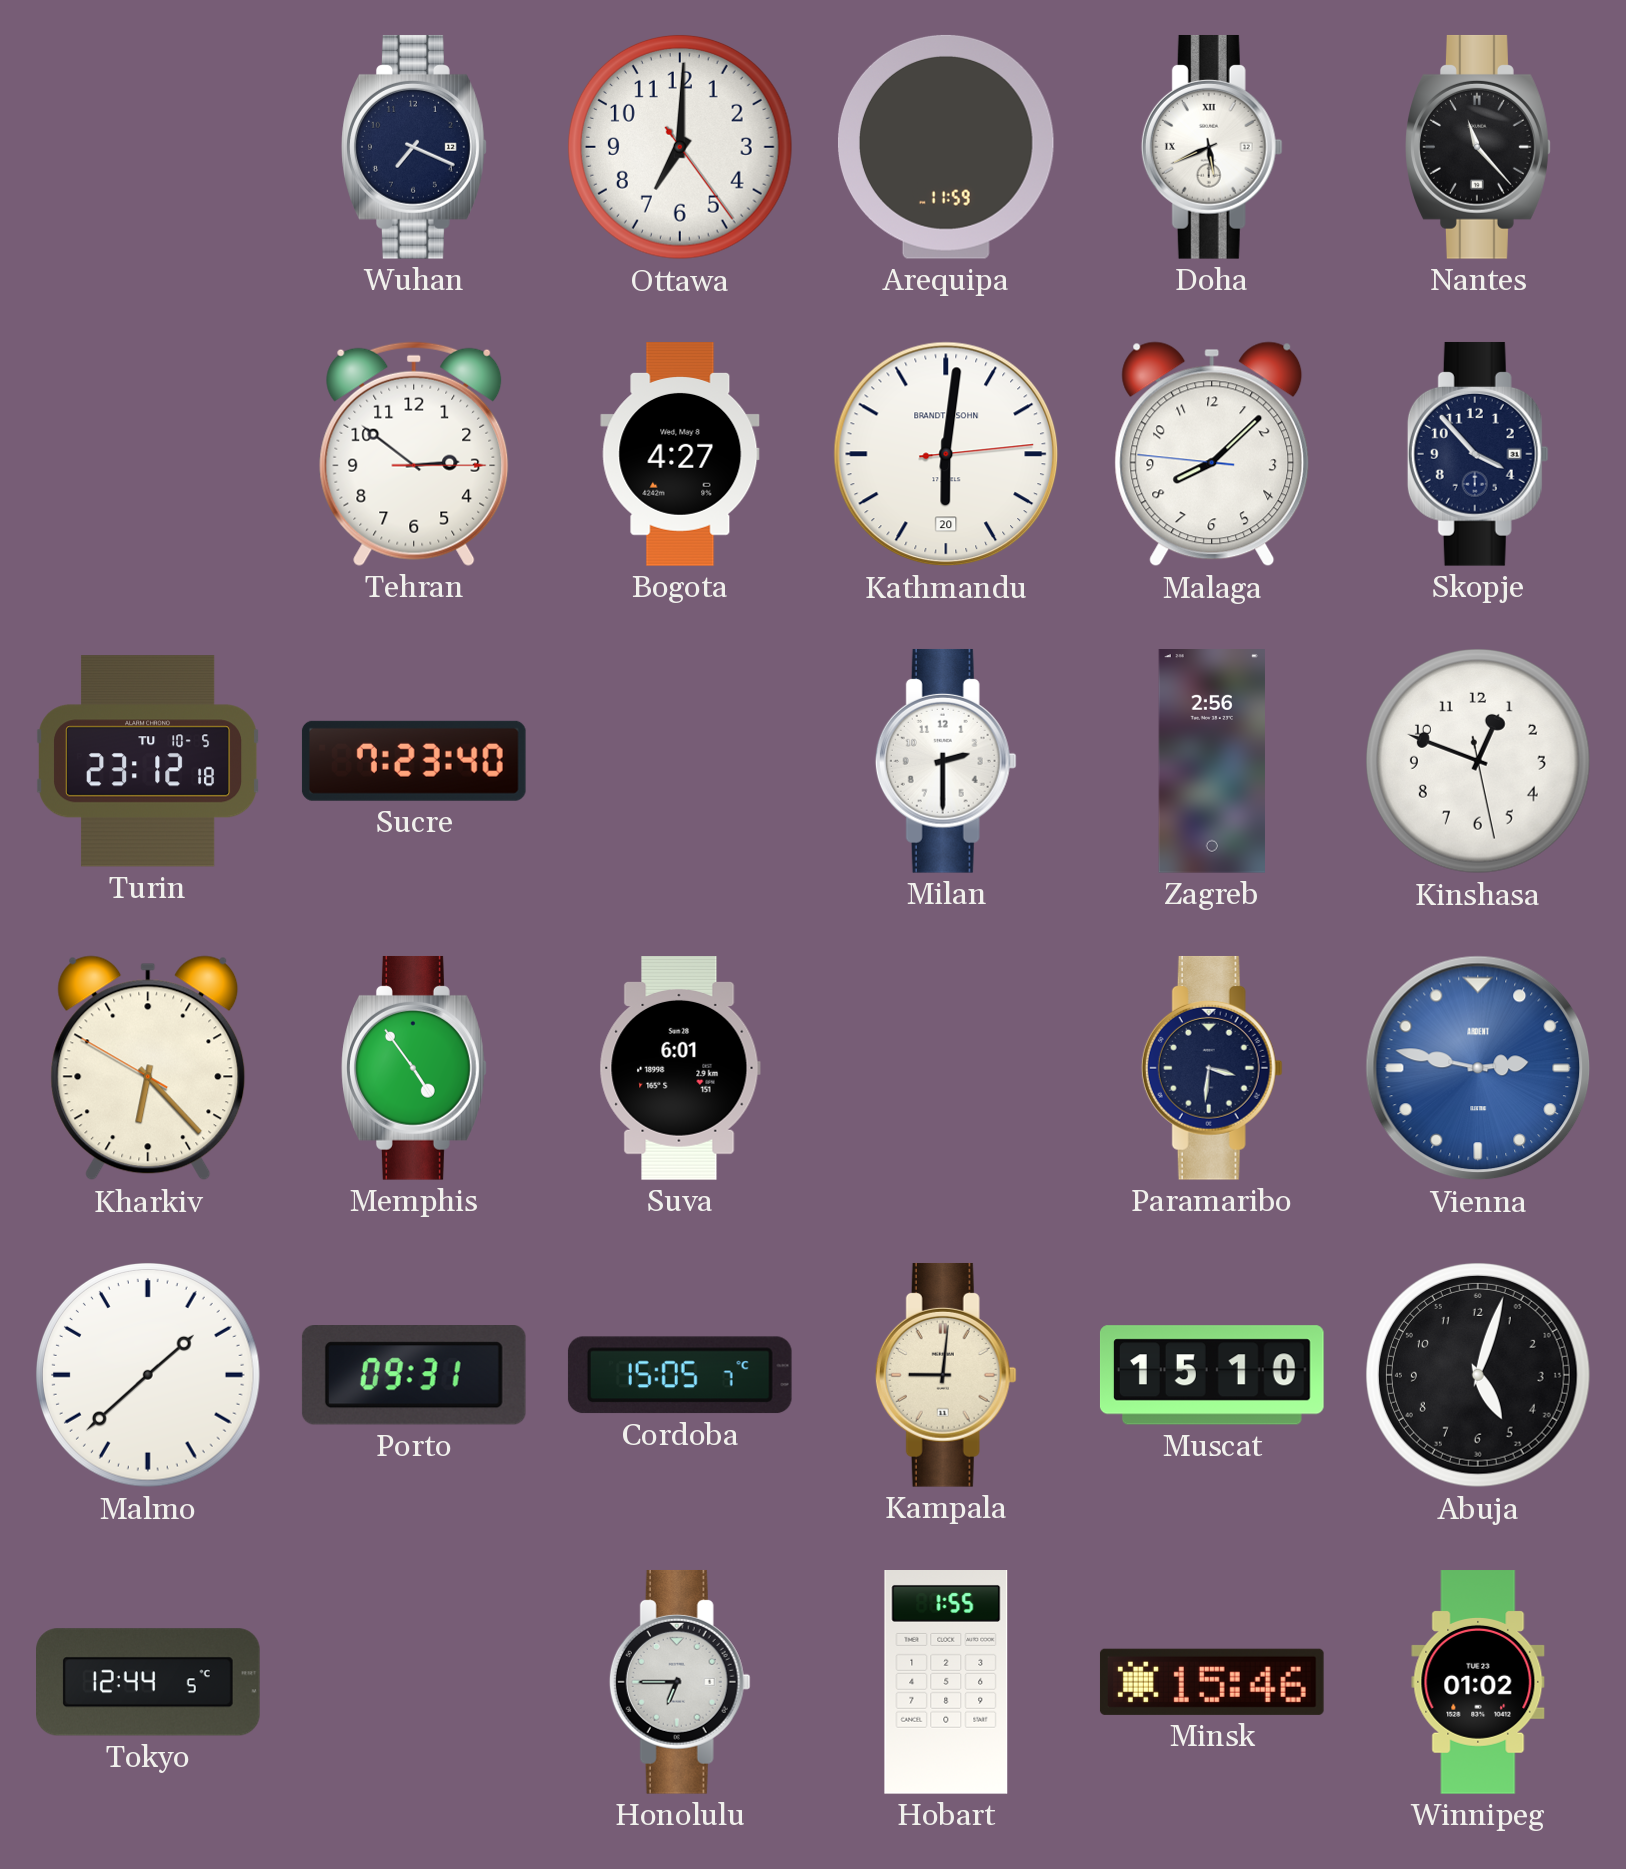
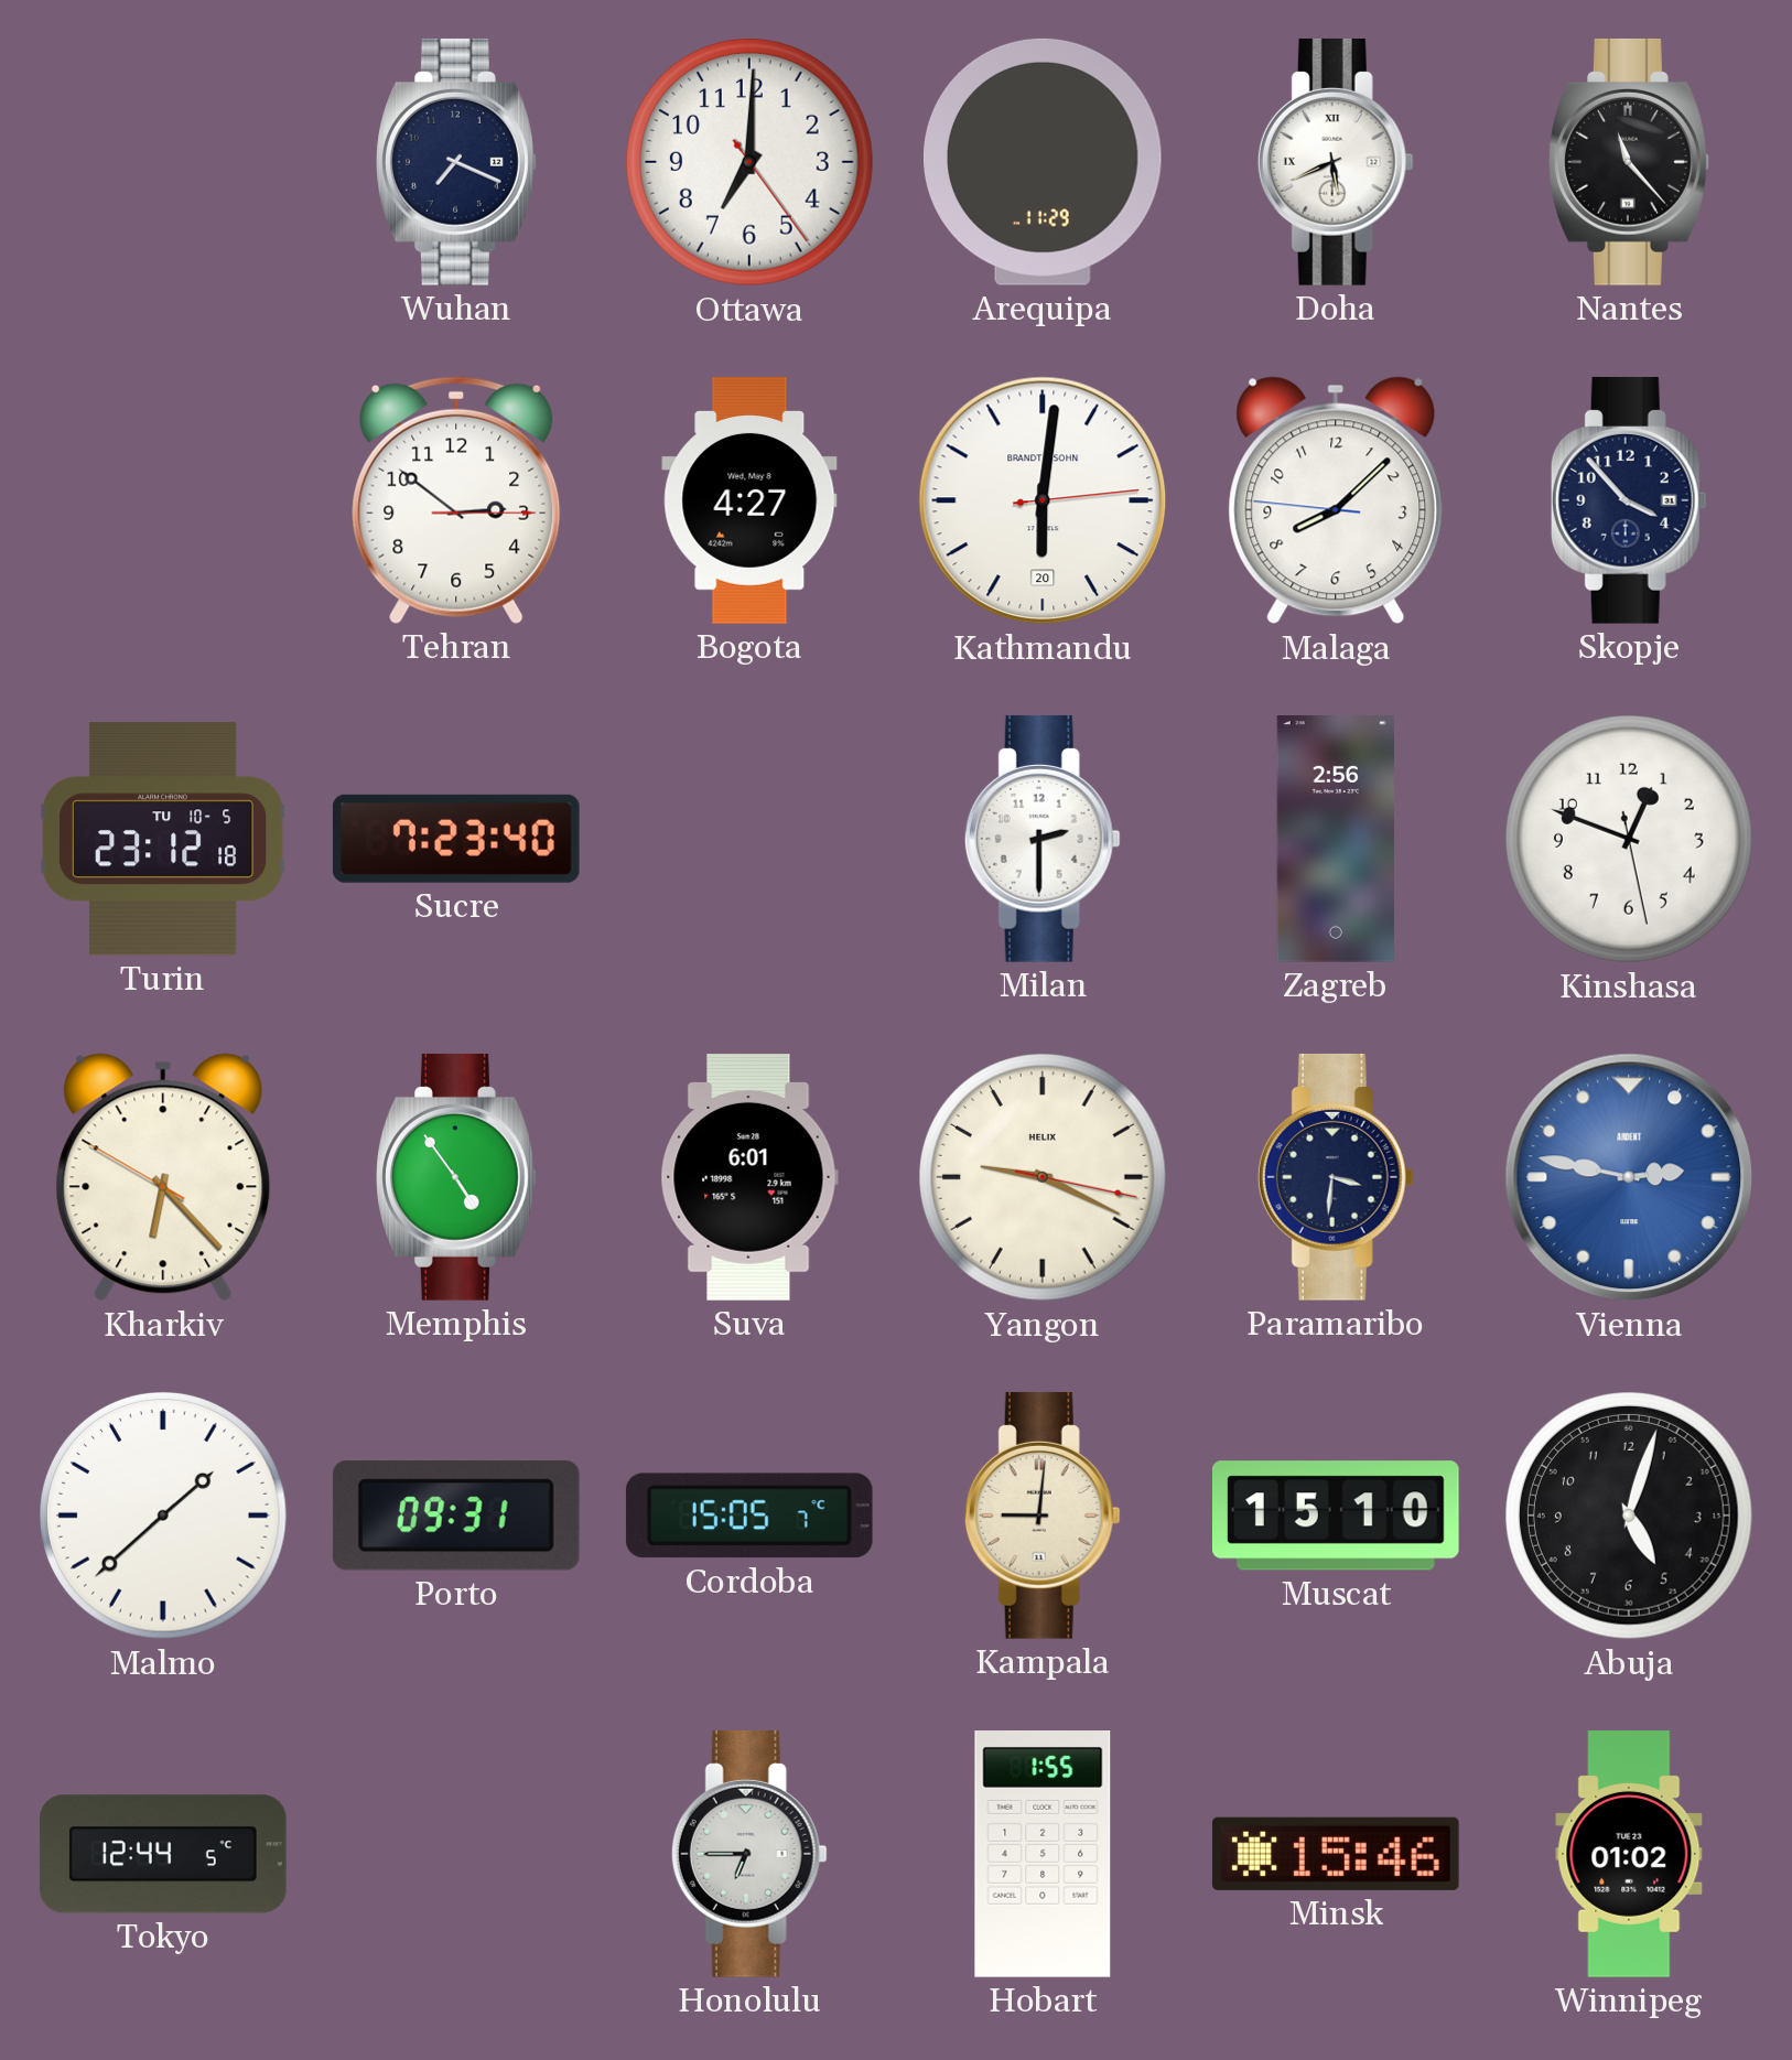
Arequipa: 11:59 -> 11:29
Yangon: none -> 9:19
